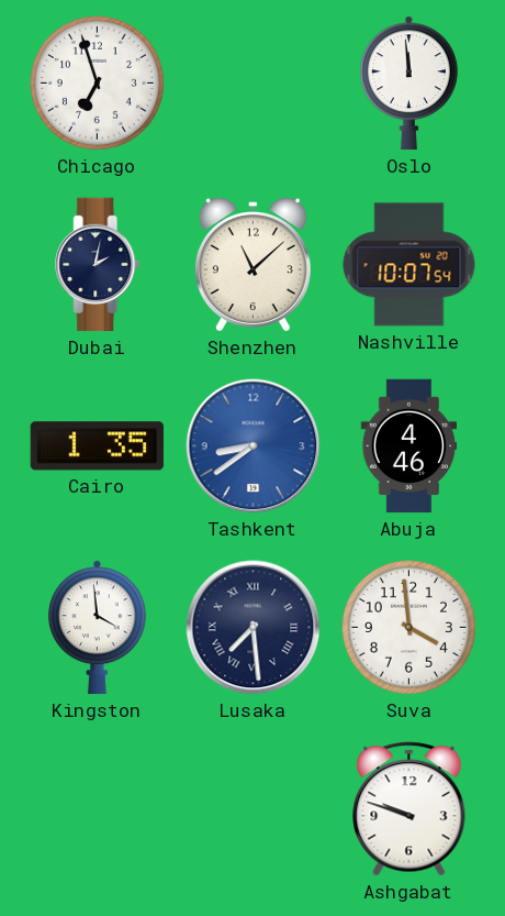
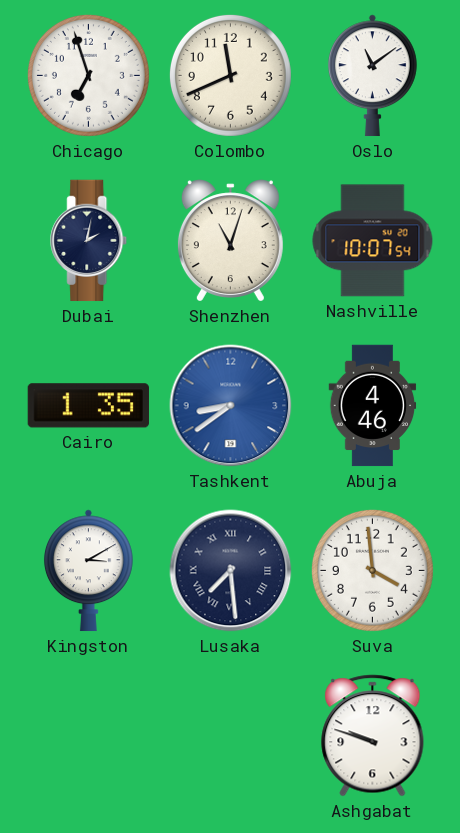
Colombo: none -> 11:41
Oslo: 11:59 -> 11:09
Shenzhen: 11:08 -> 11:03
Kingston: 3:59 -> 3:10
